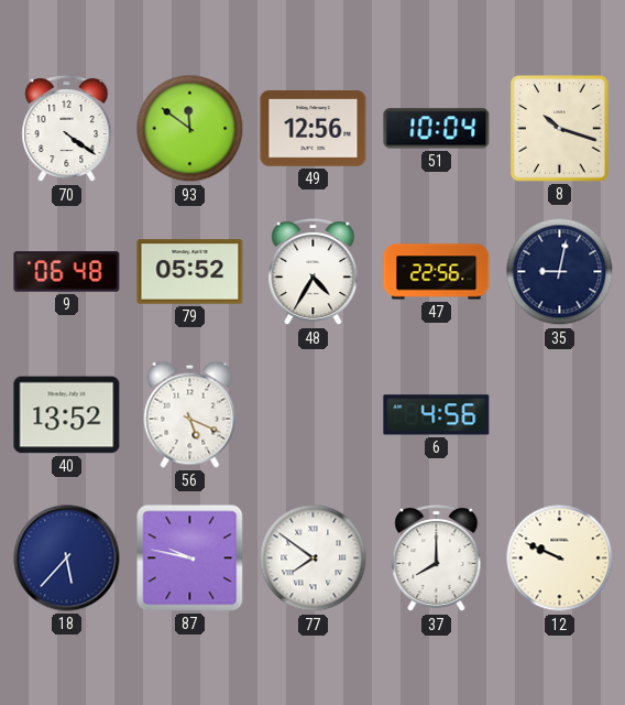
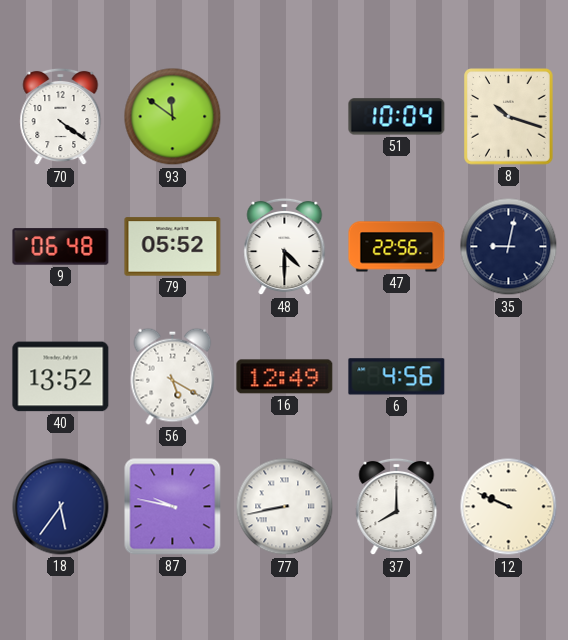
49: 12:56 -> none
48: 4:35 -> 4:30
56: 5:19 -> 5:20
16: none -> 12:49
18: 5:37 -> 5:36
77: 7:51 -> 8:43
